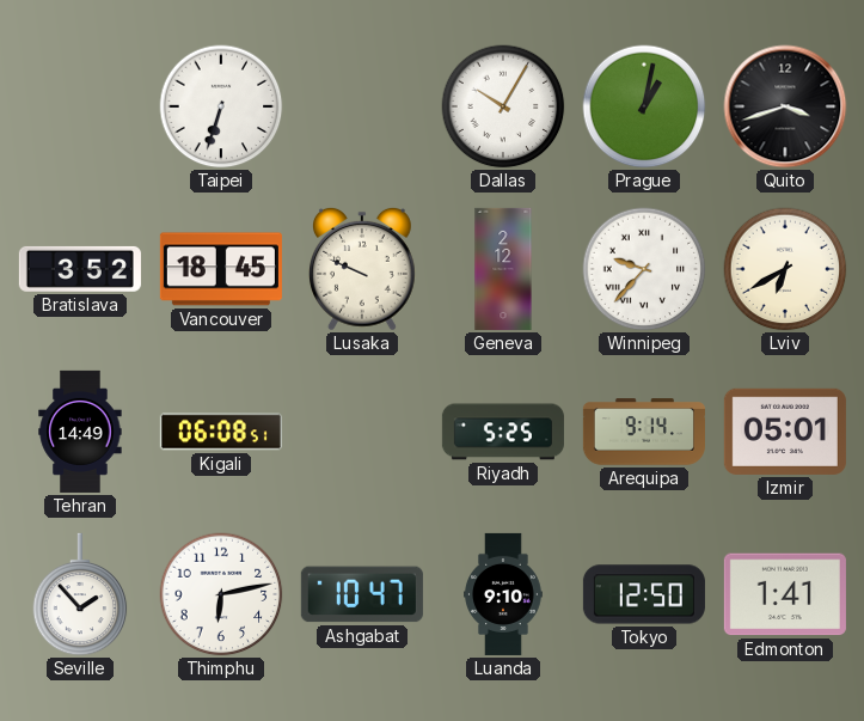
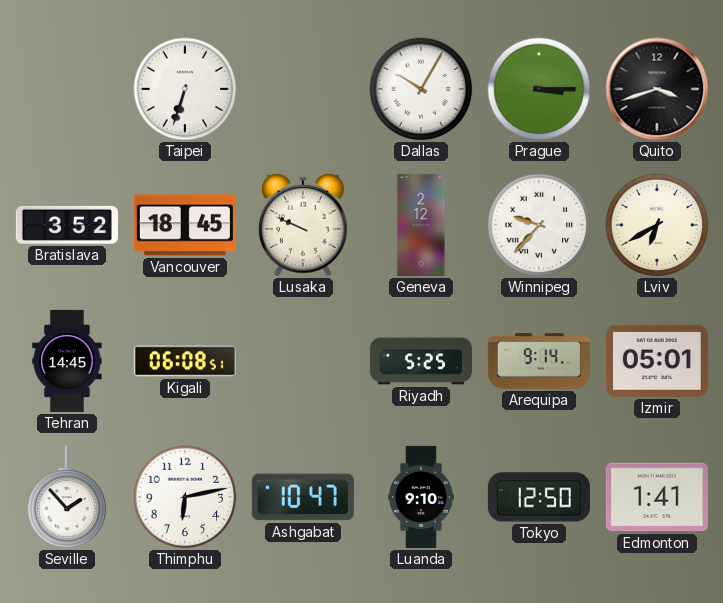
Prague: 1:02 -> 3:15
Tehran: 14:49 -> 14:45
